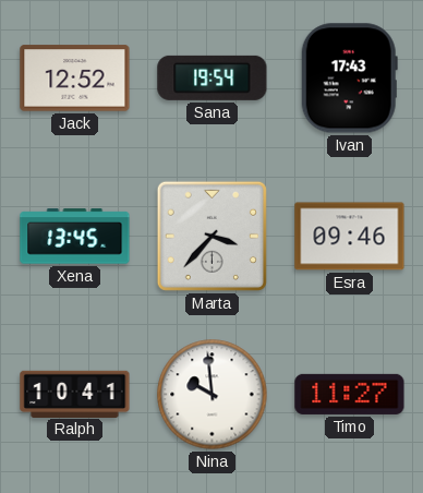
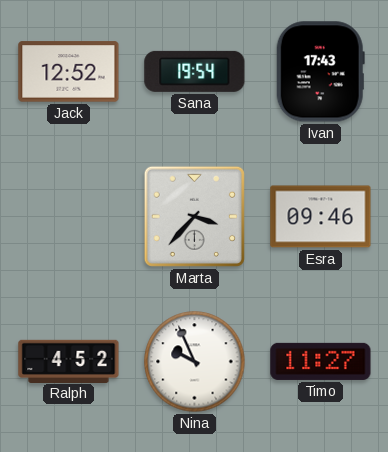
Xena: 13:45 -> none
Ralph: 10:41 -> 4:52
Nina: 9:59 -> 9:56
